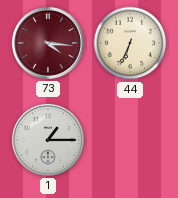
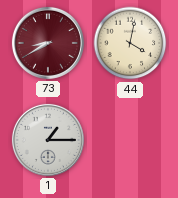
73: 4:16 -> 8:40
44: 6:34 -> 4:02
